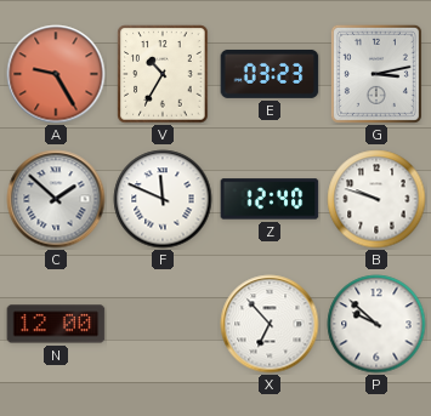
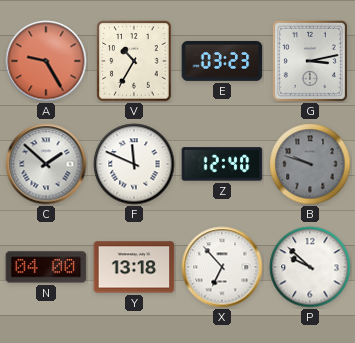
B dial: white -> grey
N: 12:00 -> 04:00
Y: none -> 13:18
